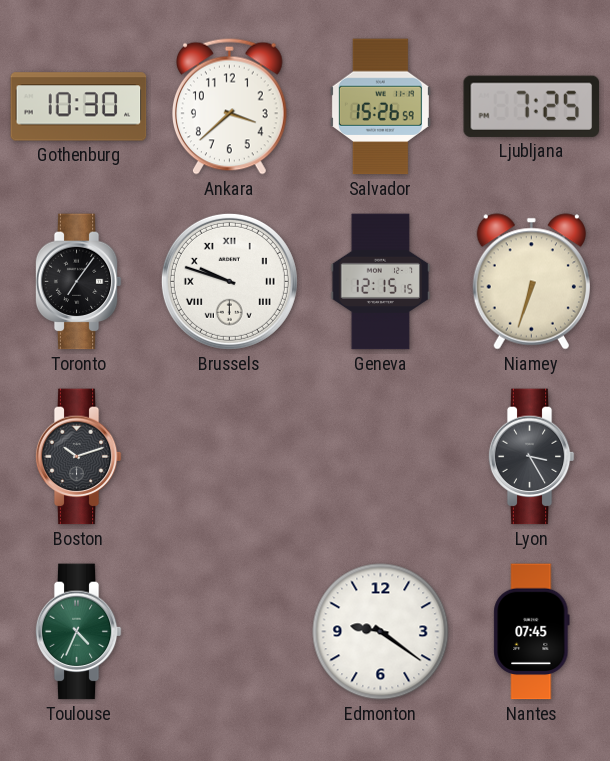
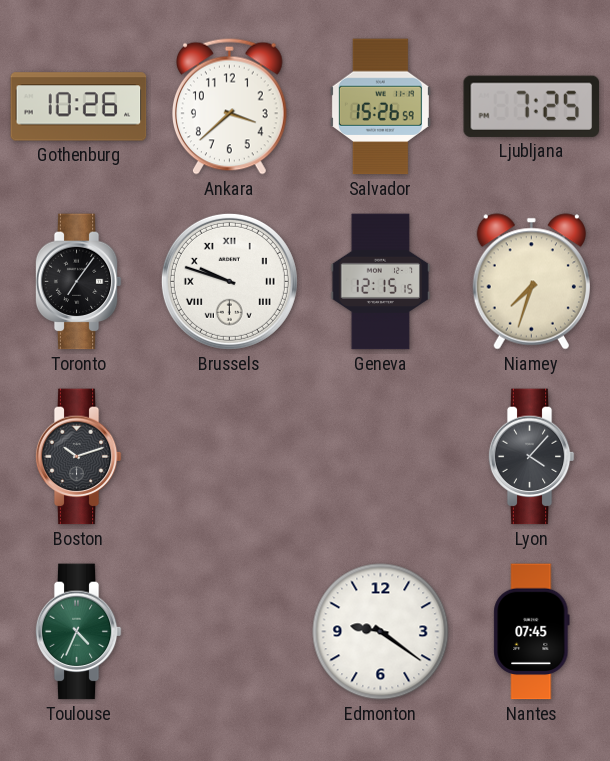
Gothenburg: 10:30 -> 10:26
Niamey: 6:33 -> 7:33
Lyon: 3:25 -> 4:07
